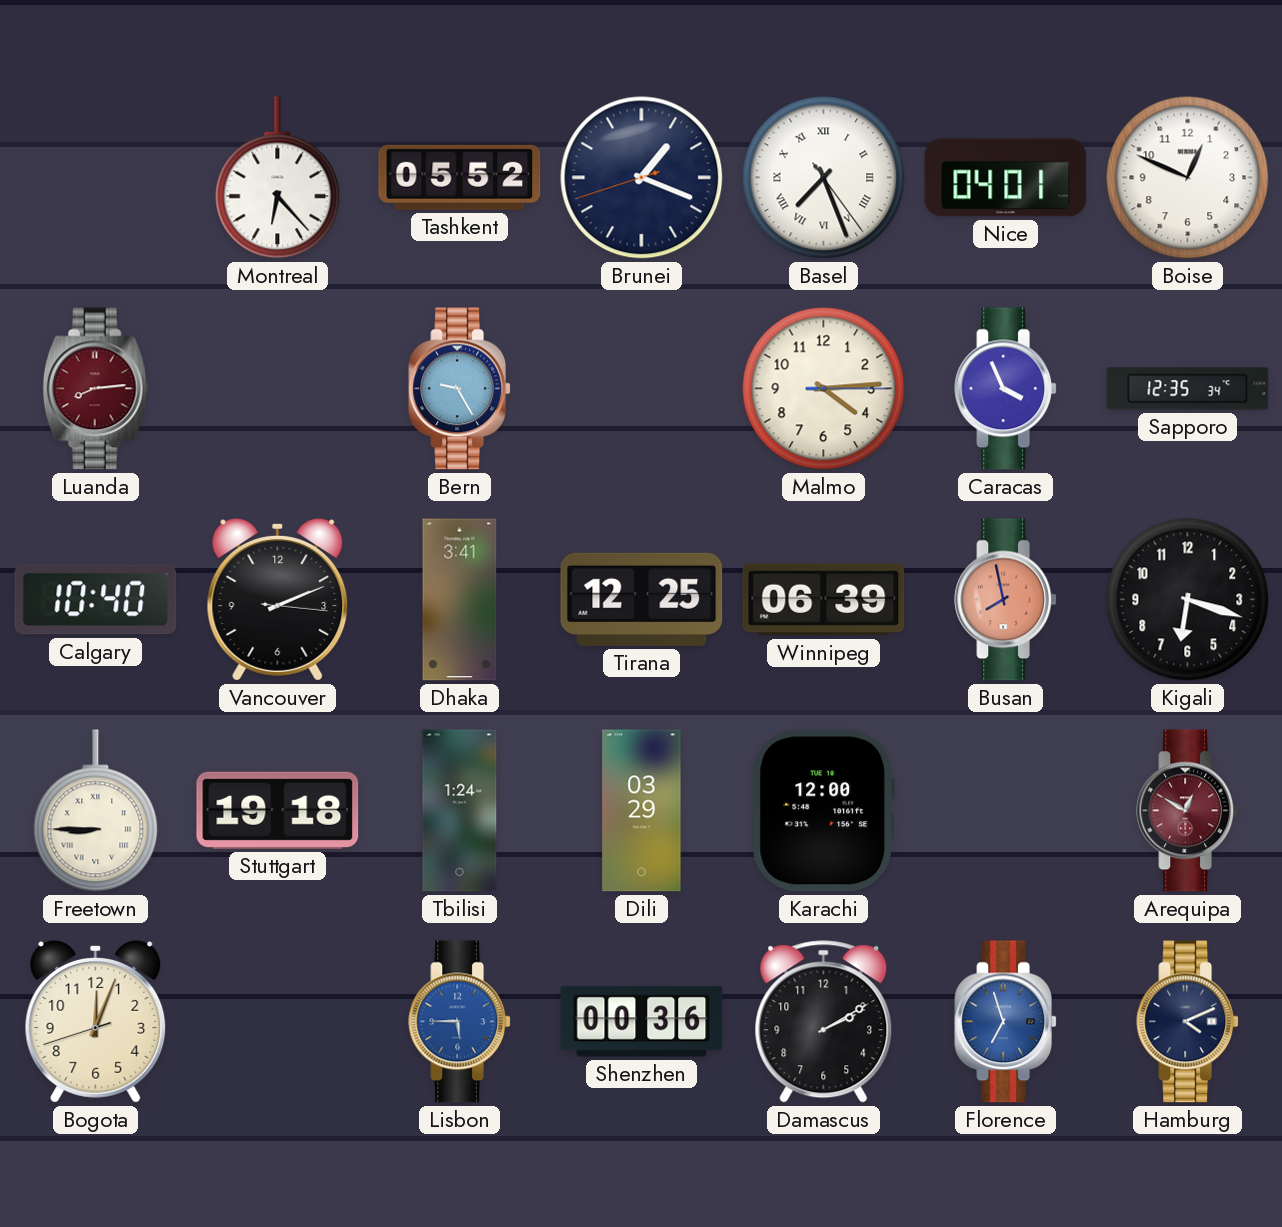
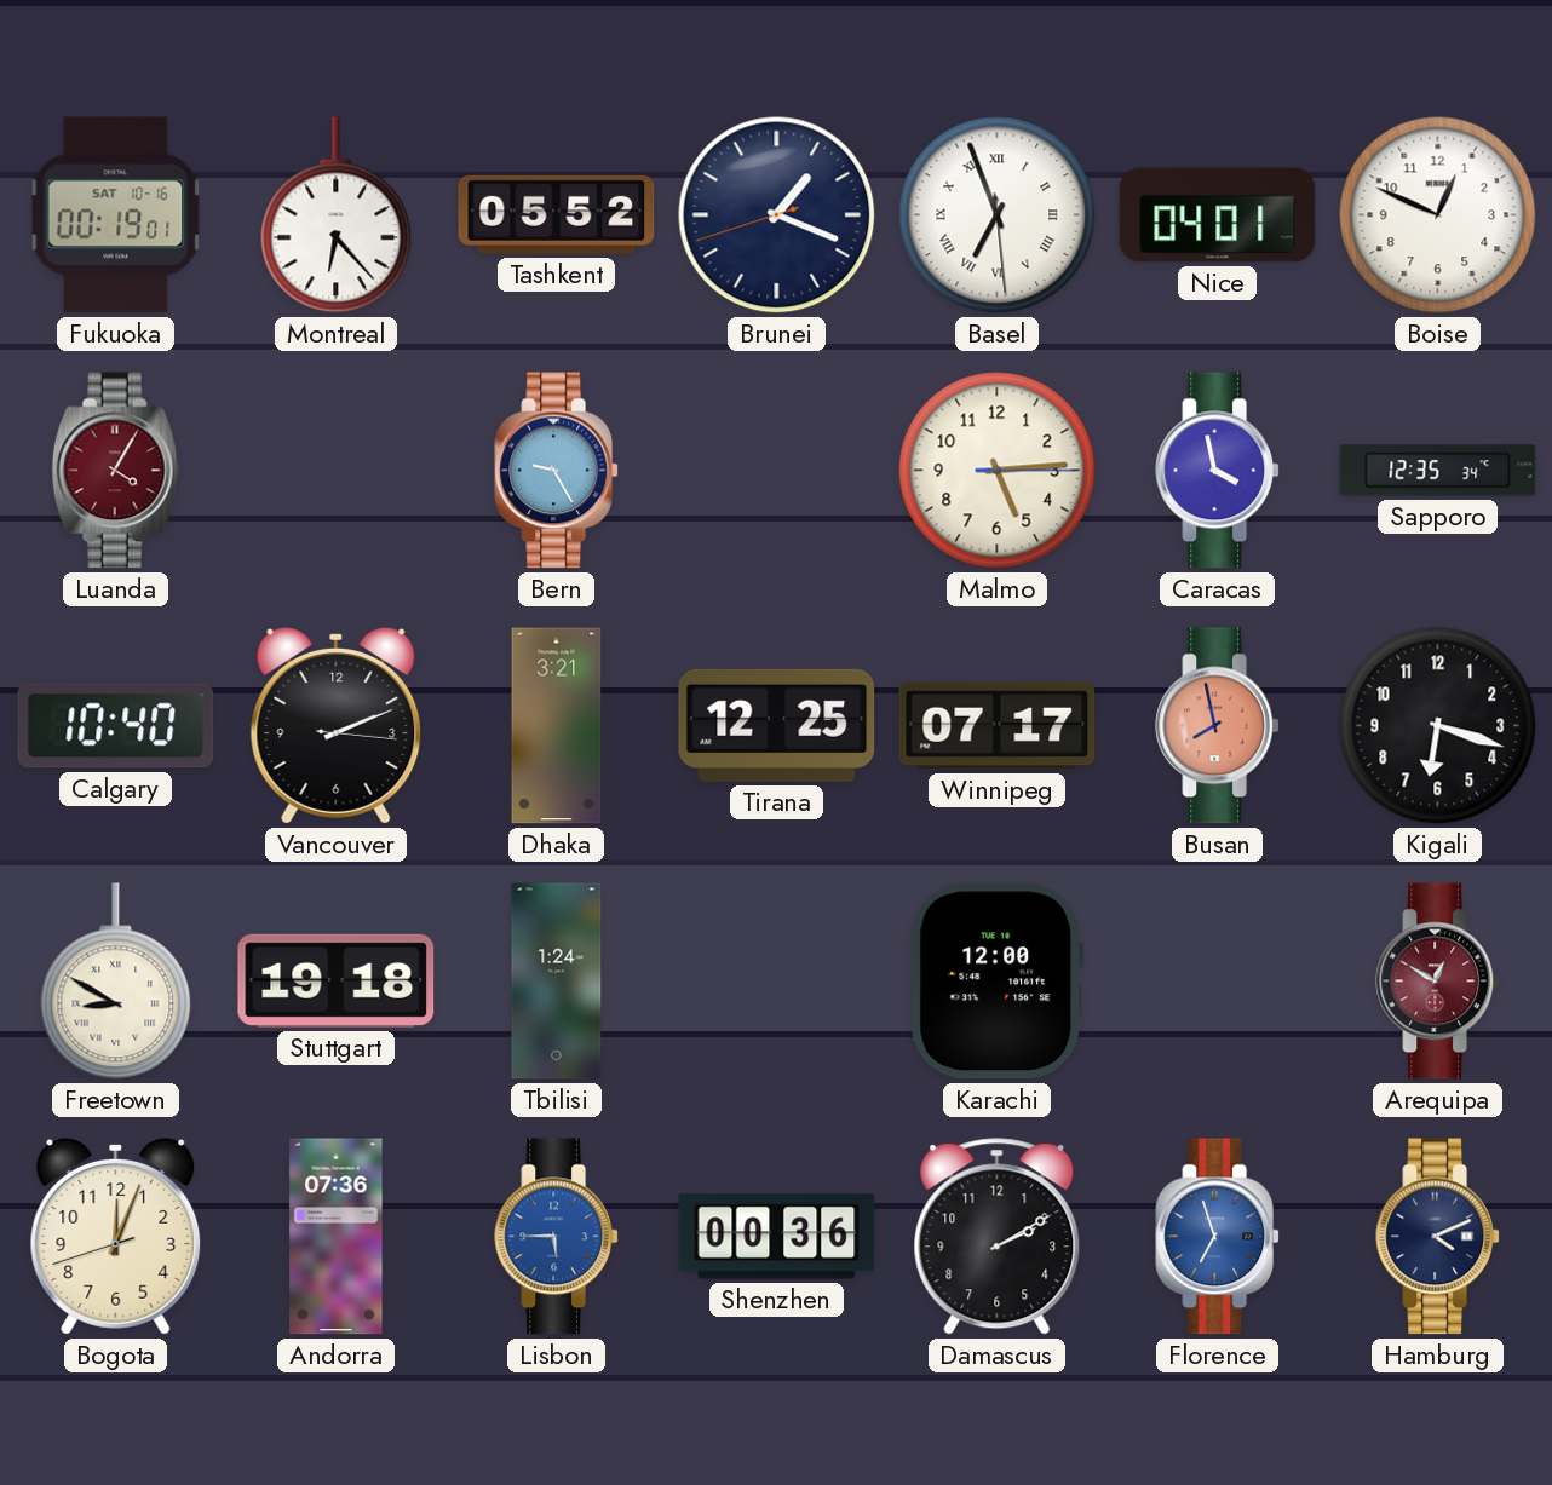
Fukuoka: none -> 00:19
Basel: 7:26 -> 6:56
Luanda: 8:14 -> 4:05
Malmo: 4:14 -> 5:14
Caracas: 3:56 -> 3:58
Dhaka: 3:41 -> 3:21
Winnipeg: 06:39 -> 07:17
Freetown: 8:45 -> 8:50
Dili: 03:29 -> none
Andorra: none -> 07:36
